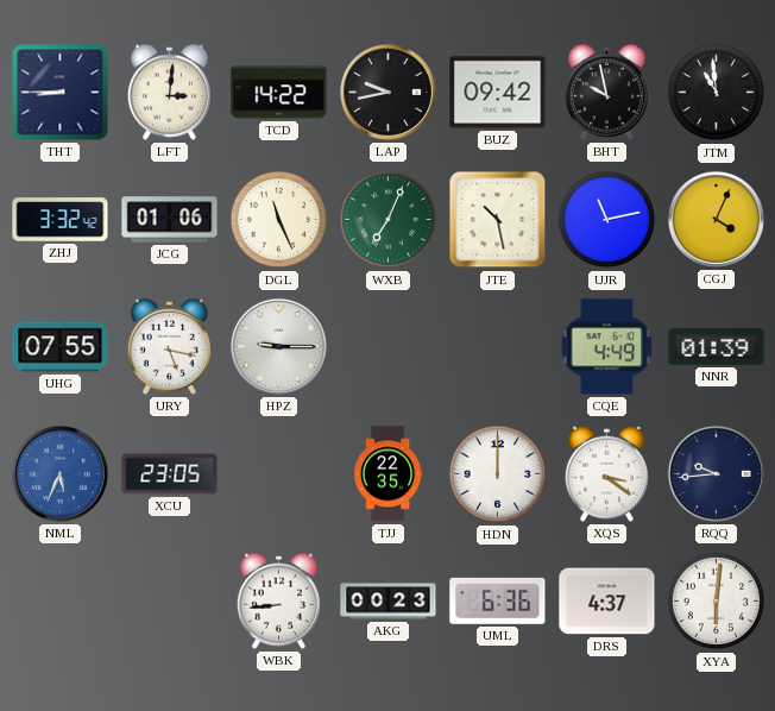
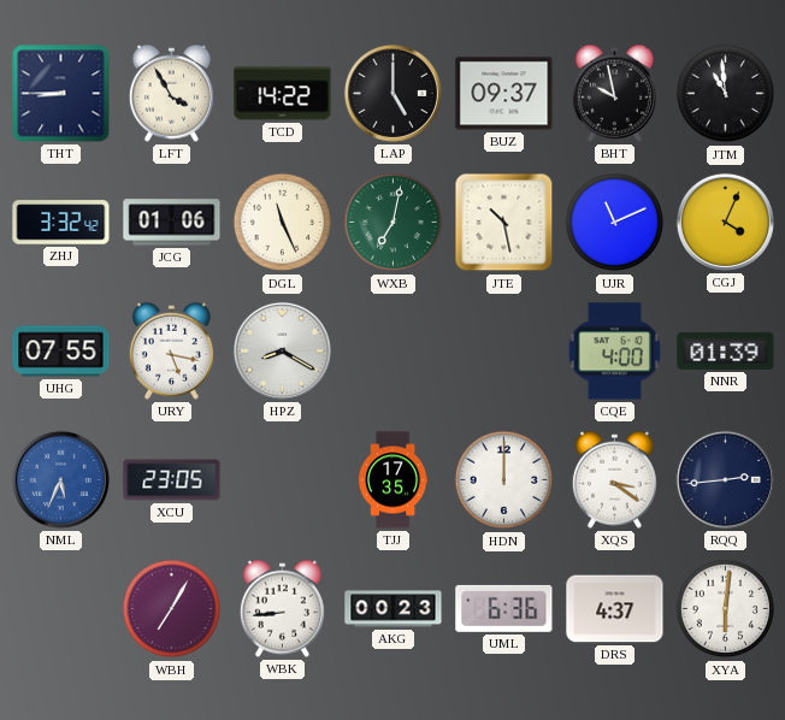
LFT: 3:01 -> 3:55
LAP: 9:43 -> 5:00
BUZ: 09:42 -> 09:37
WXB: 7:04 -> 7:02
UJR: 11:13 -> 11:11
HPZ: 9:15 -> 8:20
CQE: 4:49 -> 4:00
TJJ: 22:35 -> 17:35
RQQ: 9:44 -> 2:44
WBH: none -> 7:05
